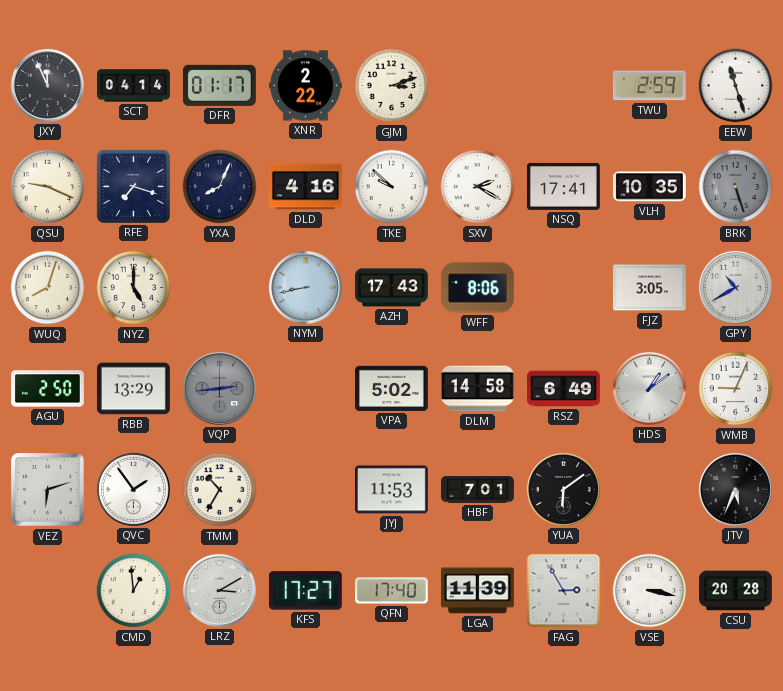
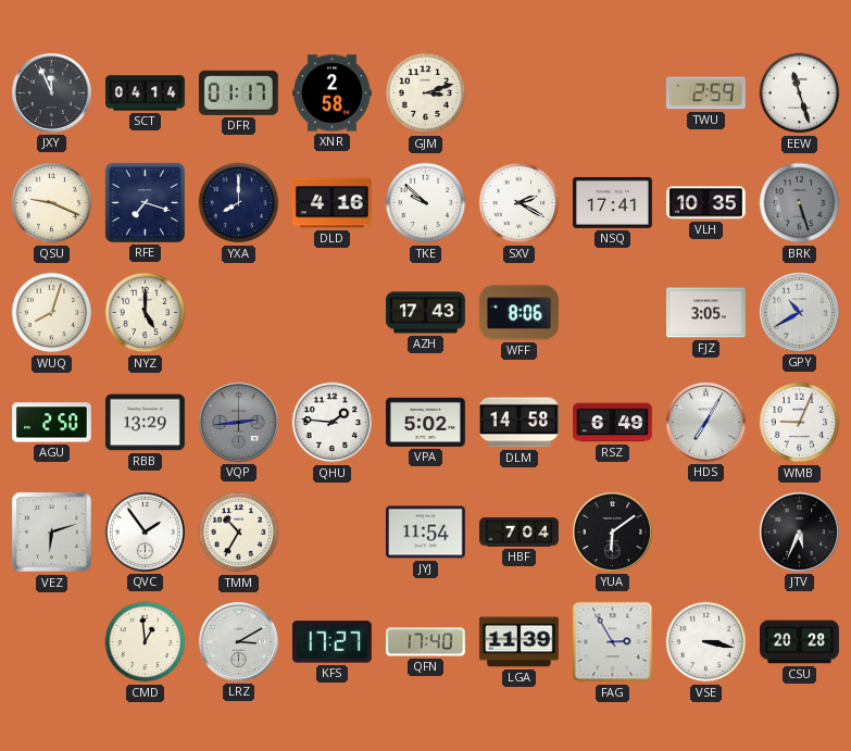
XNR: 2:22 -> 2:58
YXA: 8:04 -> 8:00
NYM: 8:43 -> none
QHU: none -> 1:46
HDS: 1:09 -> 7:05
JYJ: 11:53 -> 11:54
HBF: 7:01 -> 7:04
